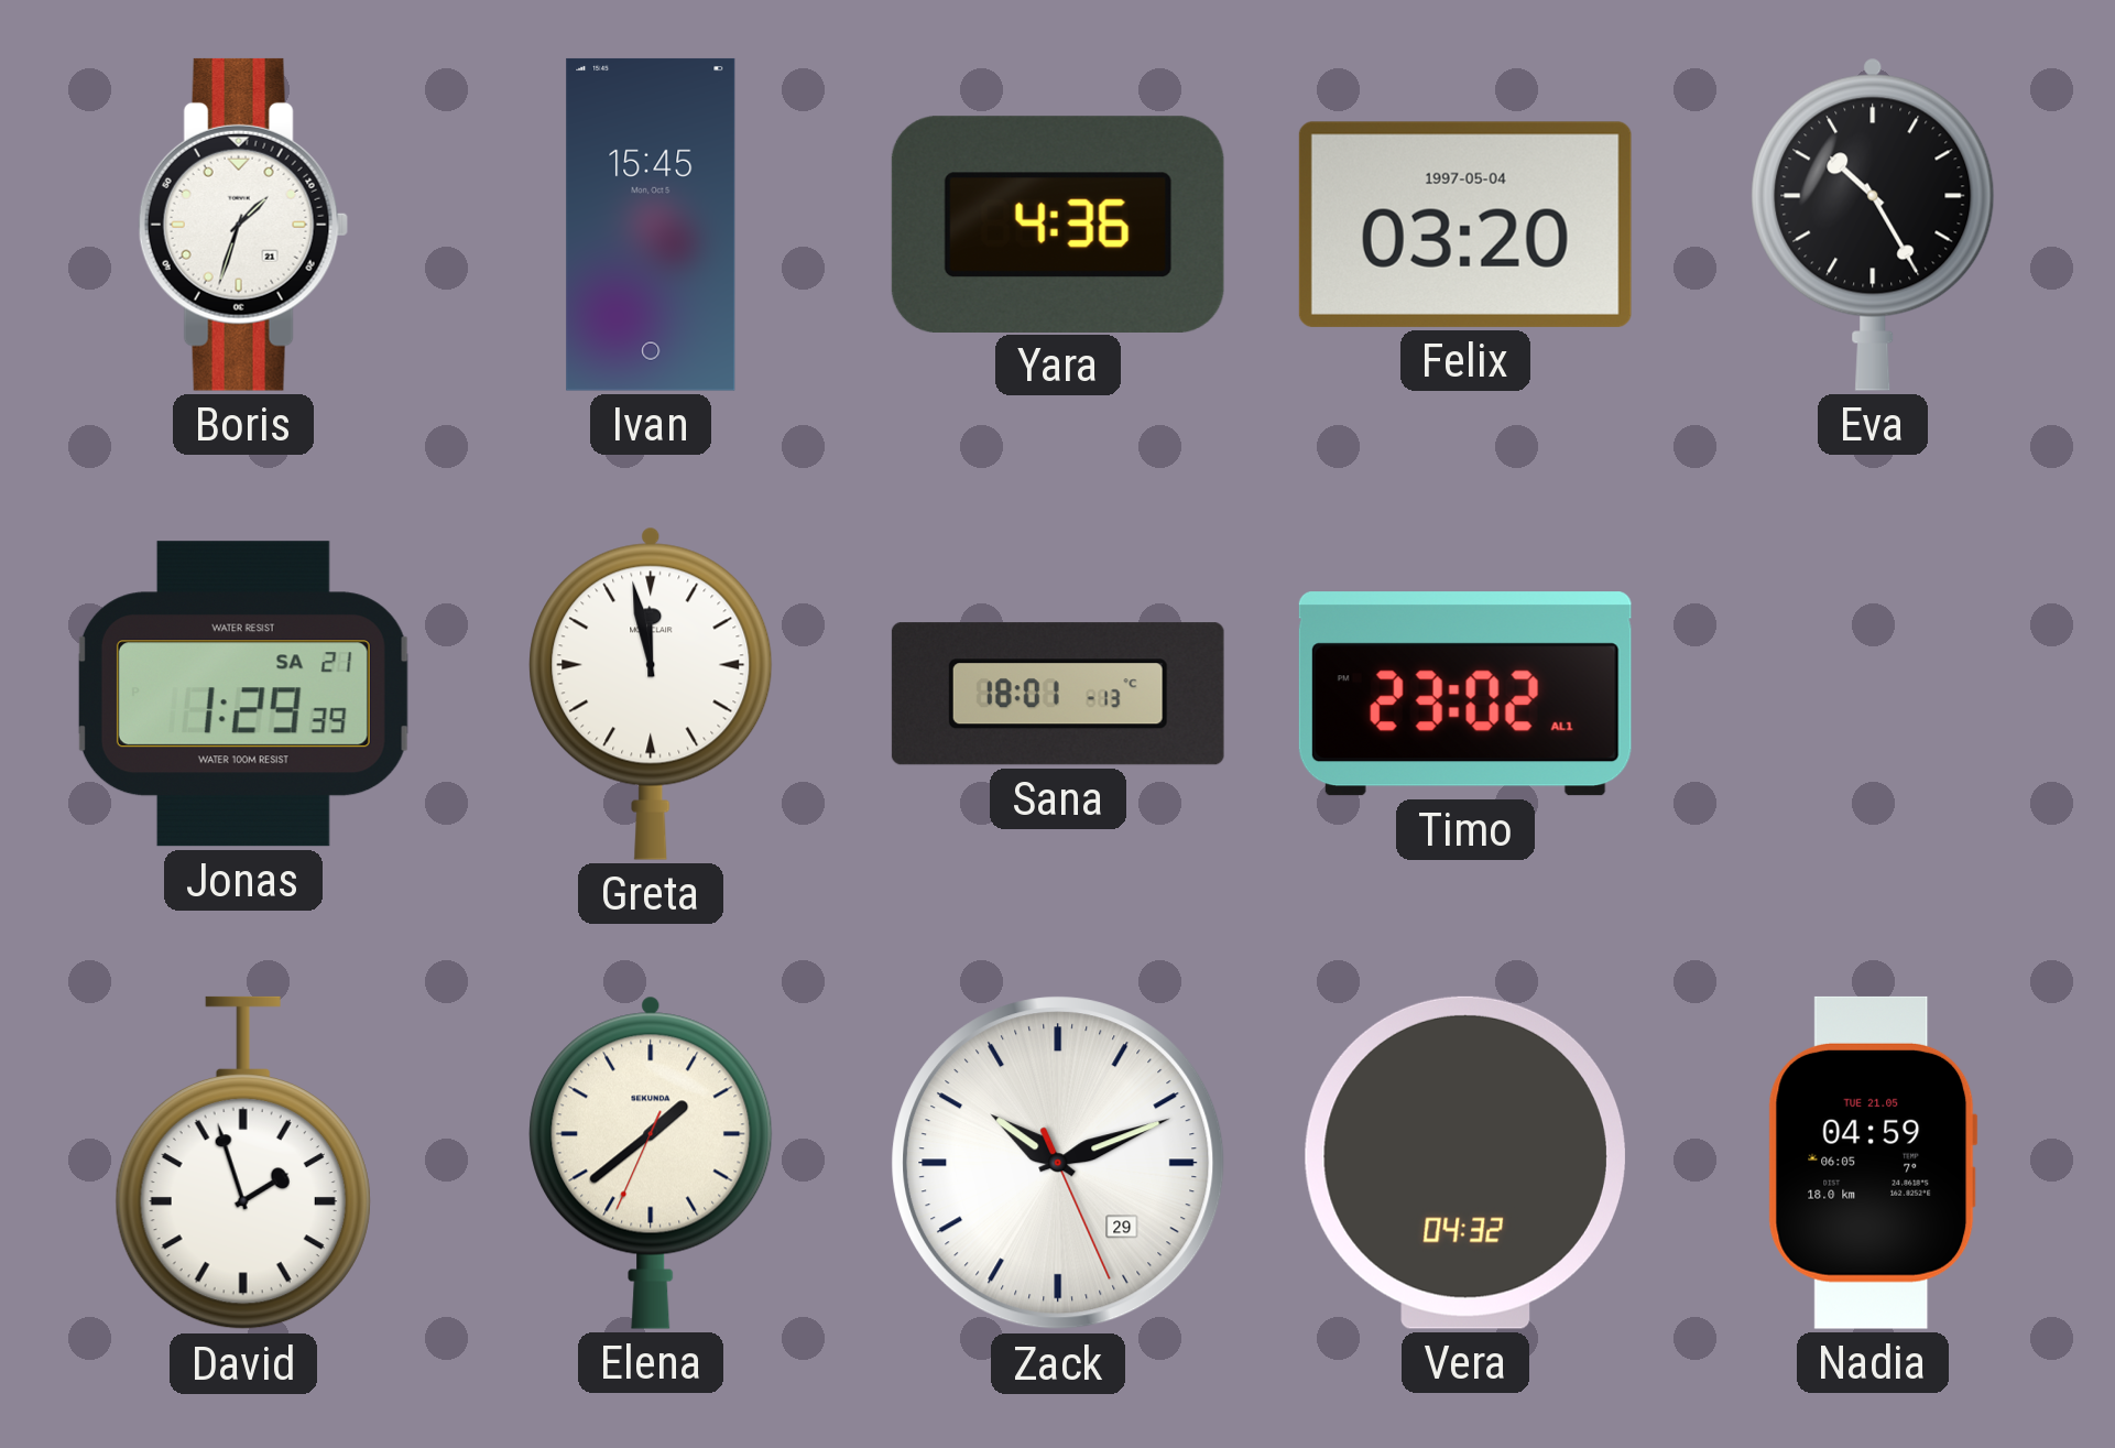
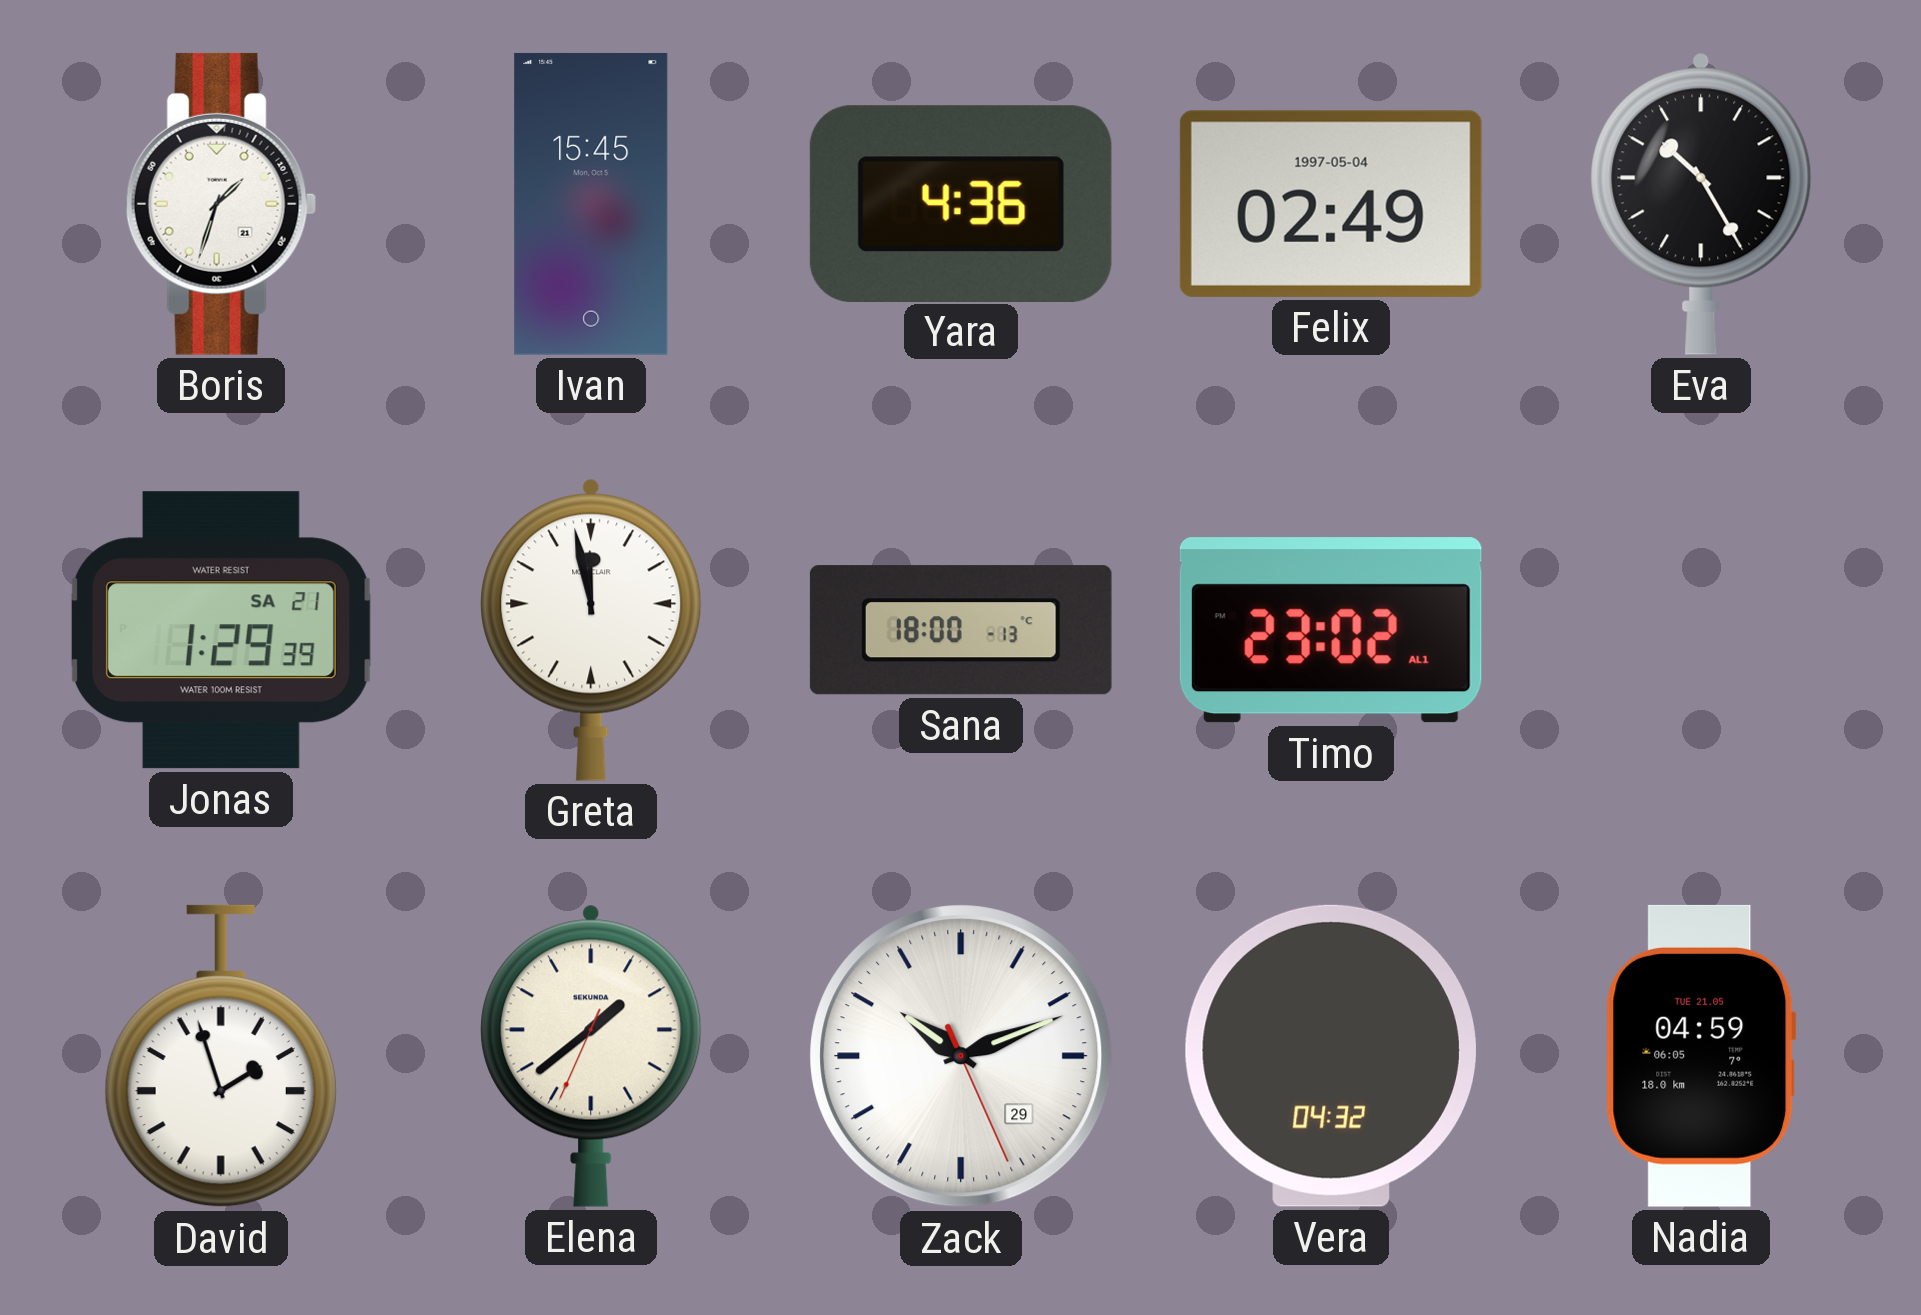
Felix: 03:20 -> 02:49
Sana: 18:01 -> 18:00
